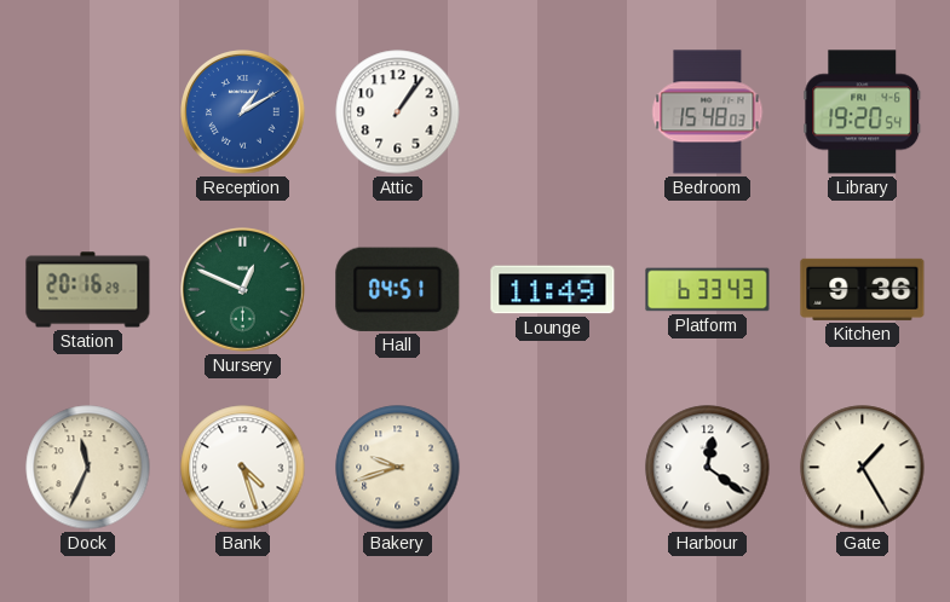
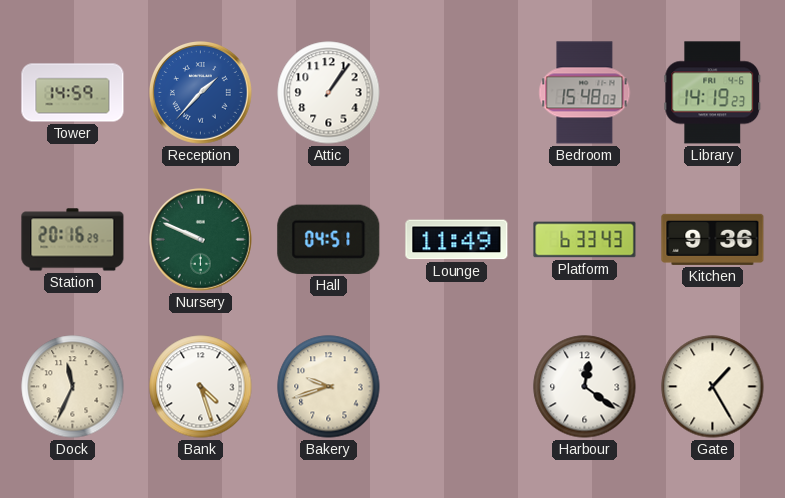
Tower: none -> 14:59
Reception: 1:10 -> 1:37
Library: 19:20 -> 14:19
Nursery: 12:49 -> 9:49
